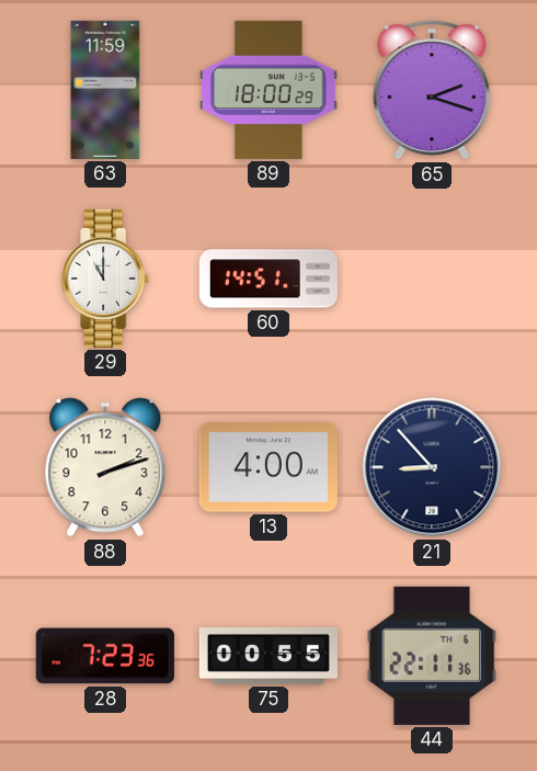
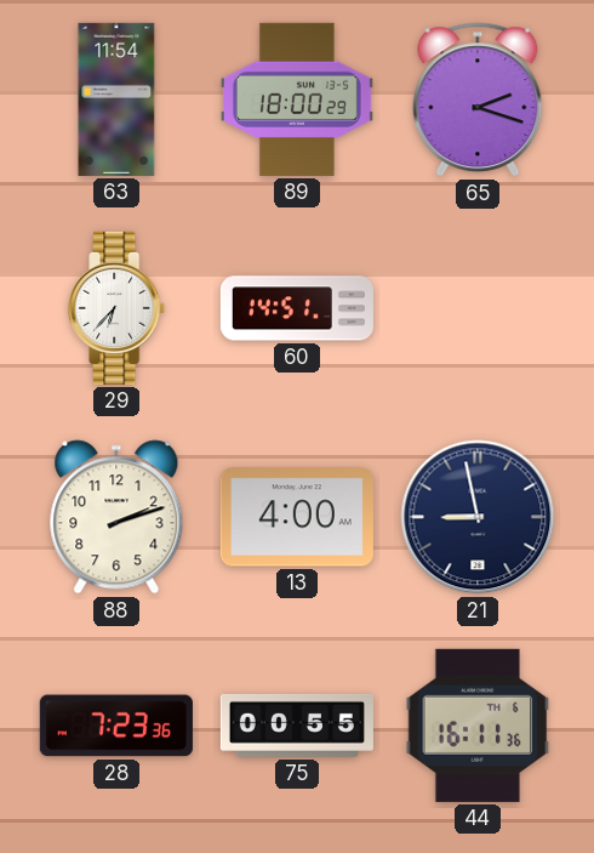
63: 11:59 -> 11:54
29: 11:00 -> 6:37
21: 8:53 -> 8:58
44: 22:11 -> 16:11
